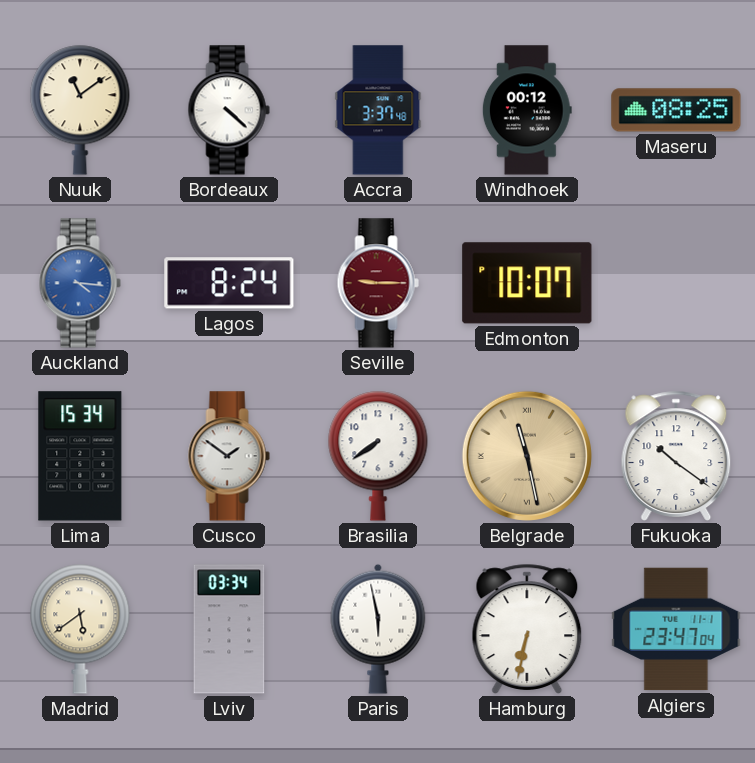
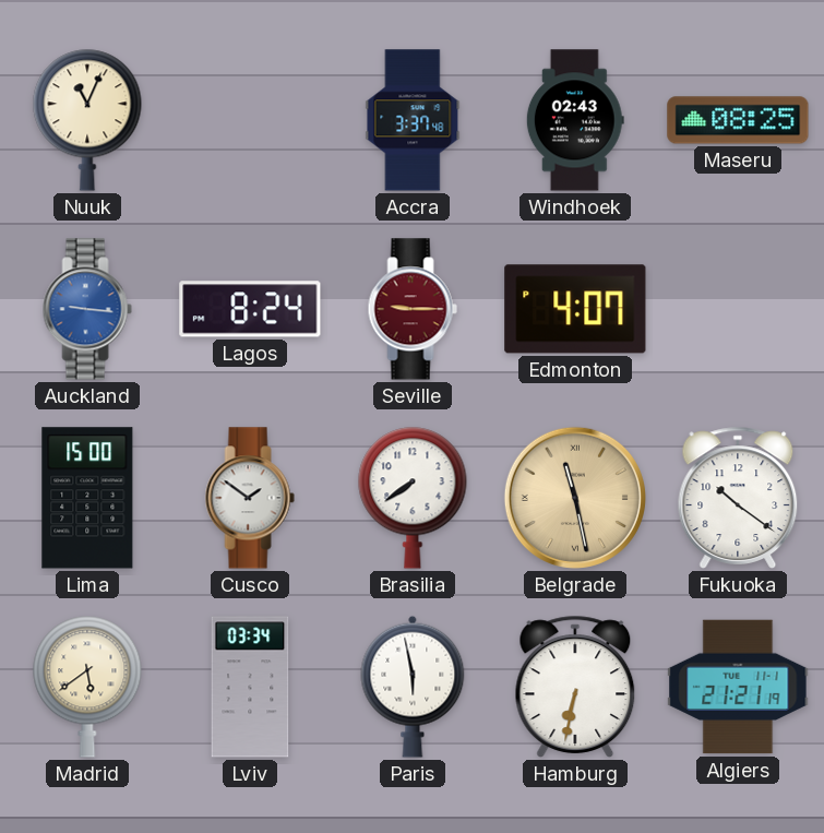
Nuuk: 11:09 -> 11:04
Bordeaux: 4:22 -> none
Windhoek: 00:12 -> 02:43
Auckland: 4:16 -> 9:16
Edmonton: 10:07 -> 4:07
Lima: 15:34 -> 15:00
Algiers: 23:47 -> 21:21
